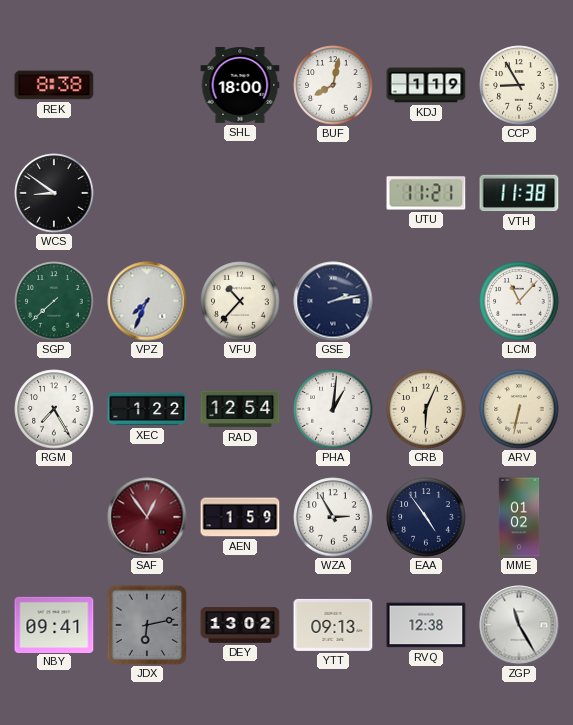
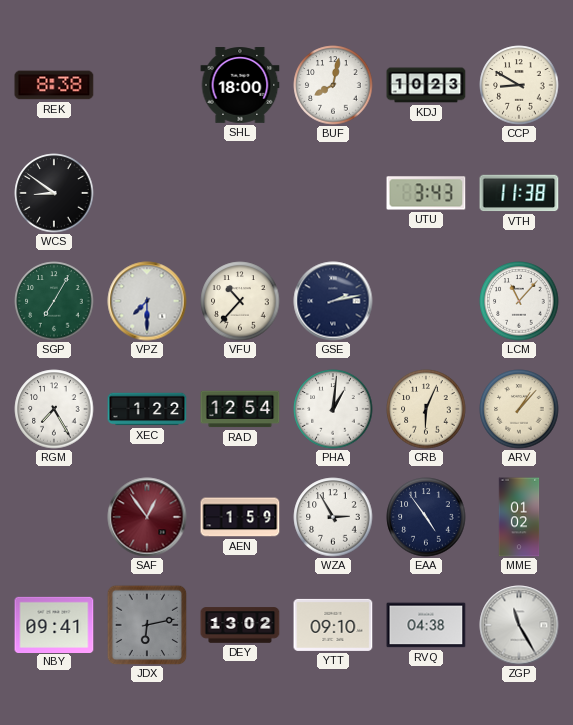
KDJ: 1:19 -> 10:23
CCP: 8:55 -> 8:50
UTU: 11:21 -> 3:43
SGP: 7:38 -> 7:05
VPZ: 7:34 -> 7:30
ARV: 6:32 -> 1:07
YTT: 09:13 -> 09:10
RVQ: 12:38 -> 04:38
